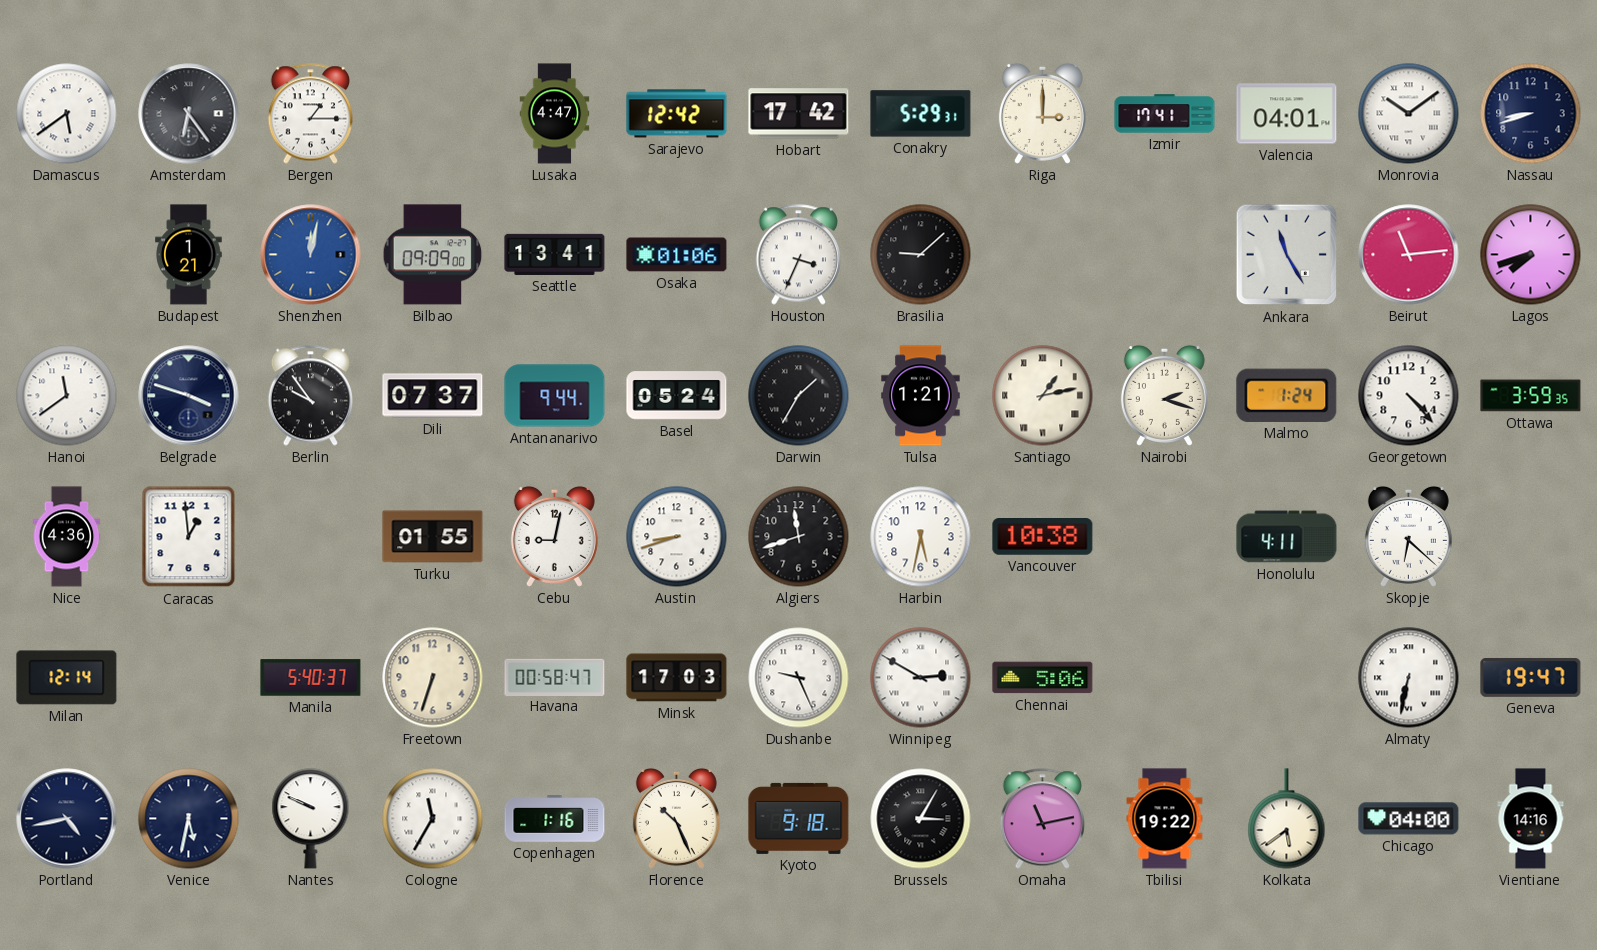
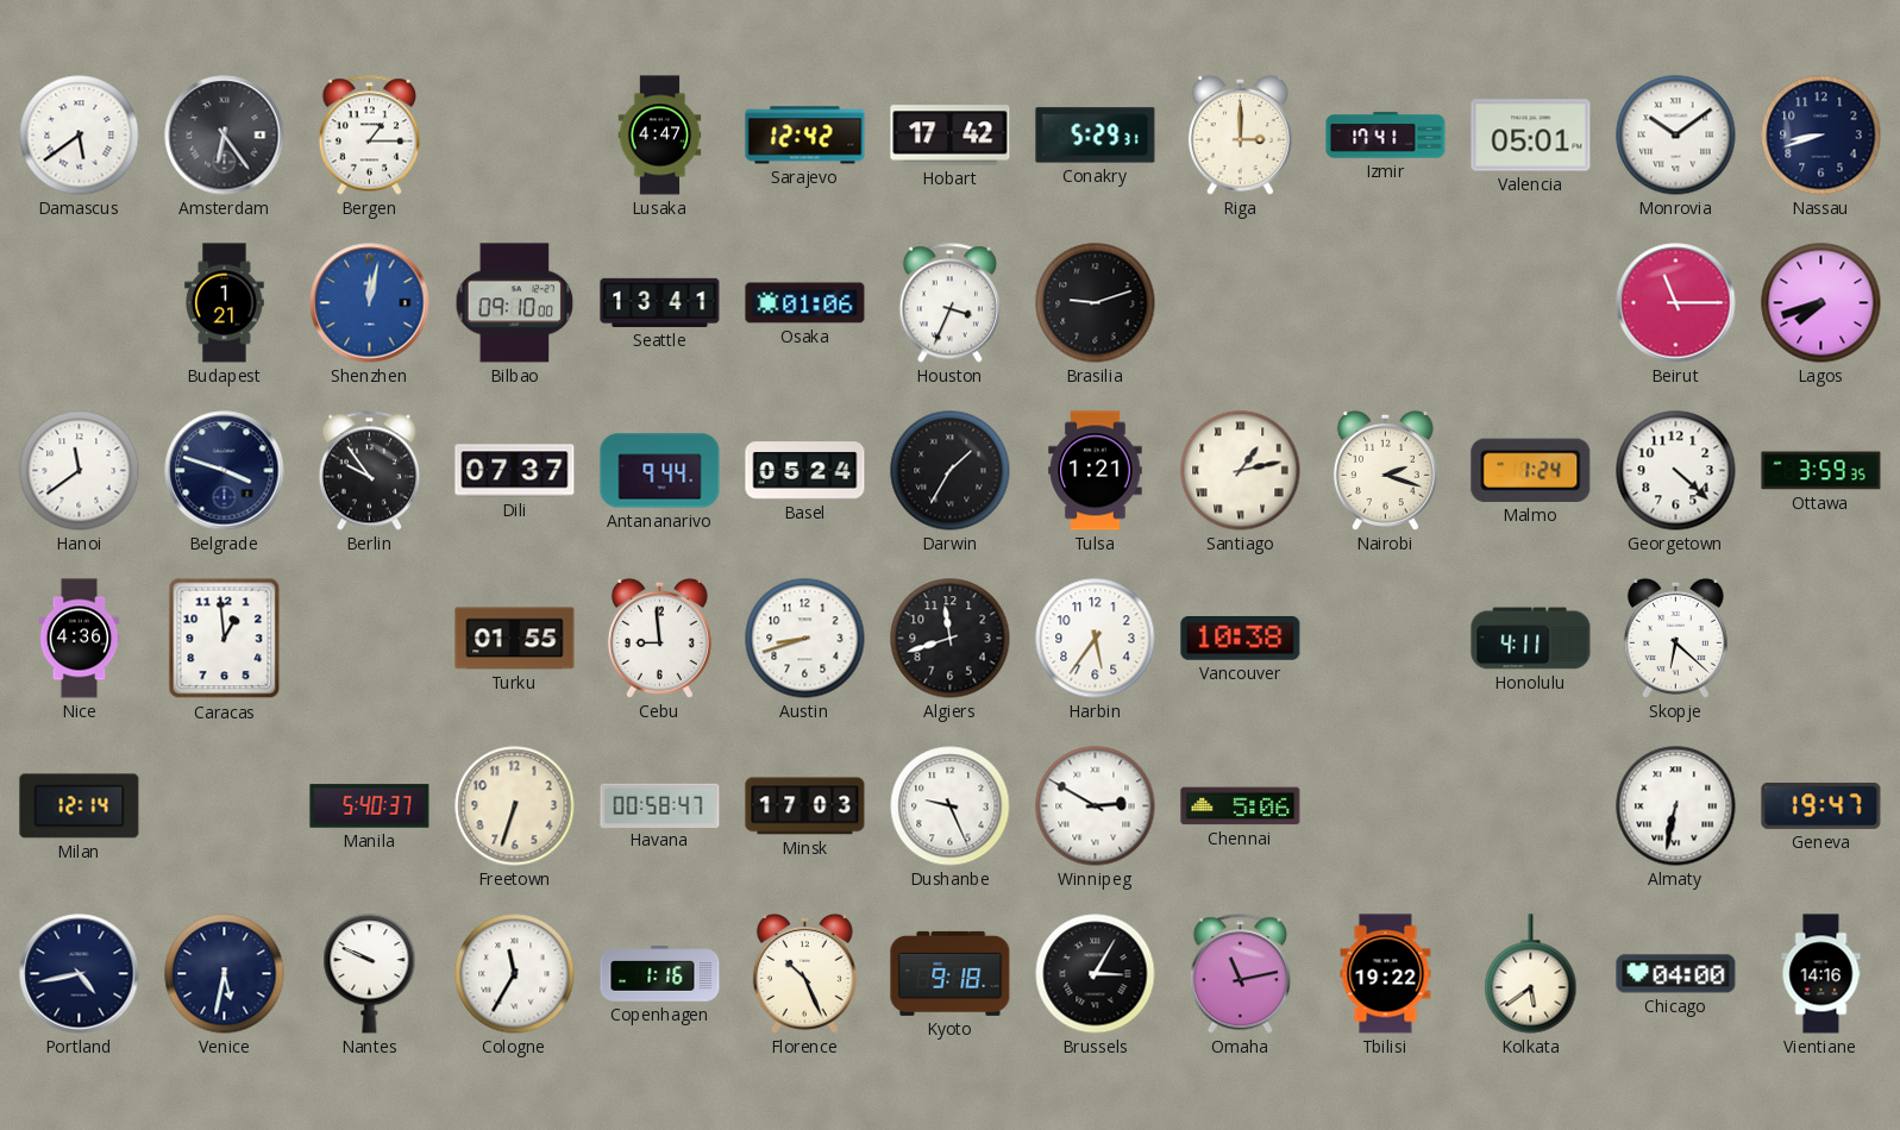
Valencia: 04:01 -> 05:01
Bilbao: 09:09 -> 09:10
Brasilia: 9:08 -> 9:12
Ankara: 11:25 -> none
Beirut: 11:14 -> 11:15
Georgetown: 4:23 -> 4:22
Cebu: 9:02 -> 8:59
Harbin: 5:32 -> 5:36
